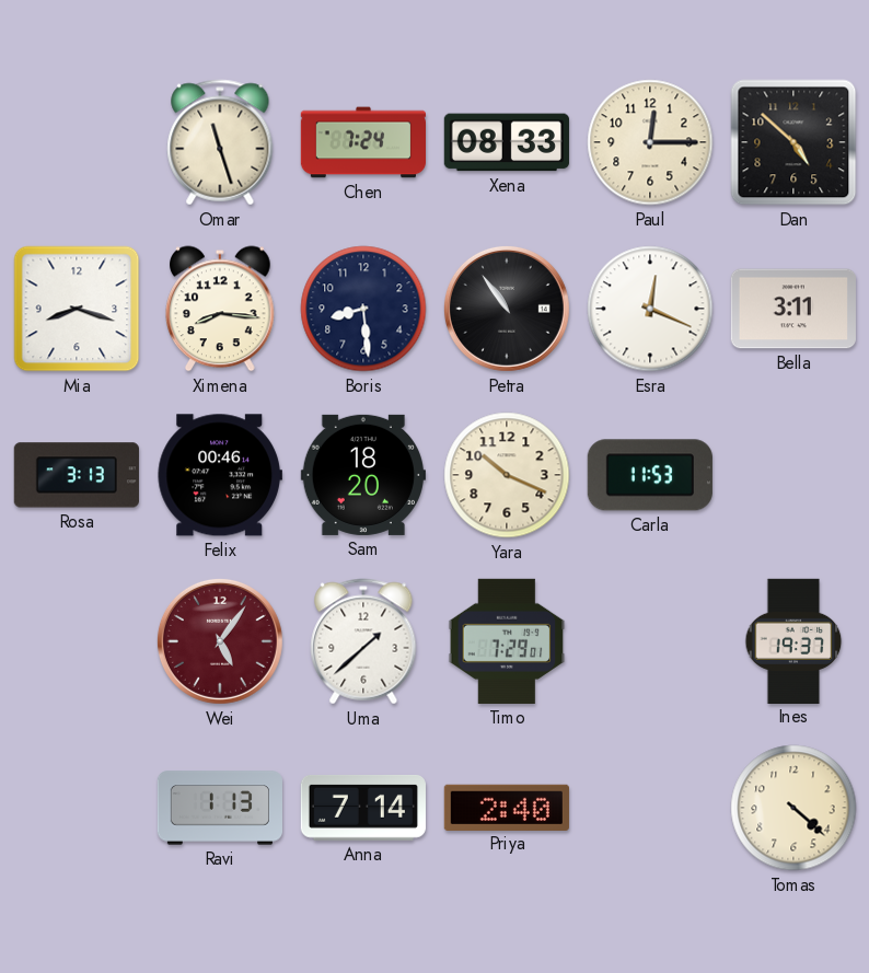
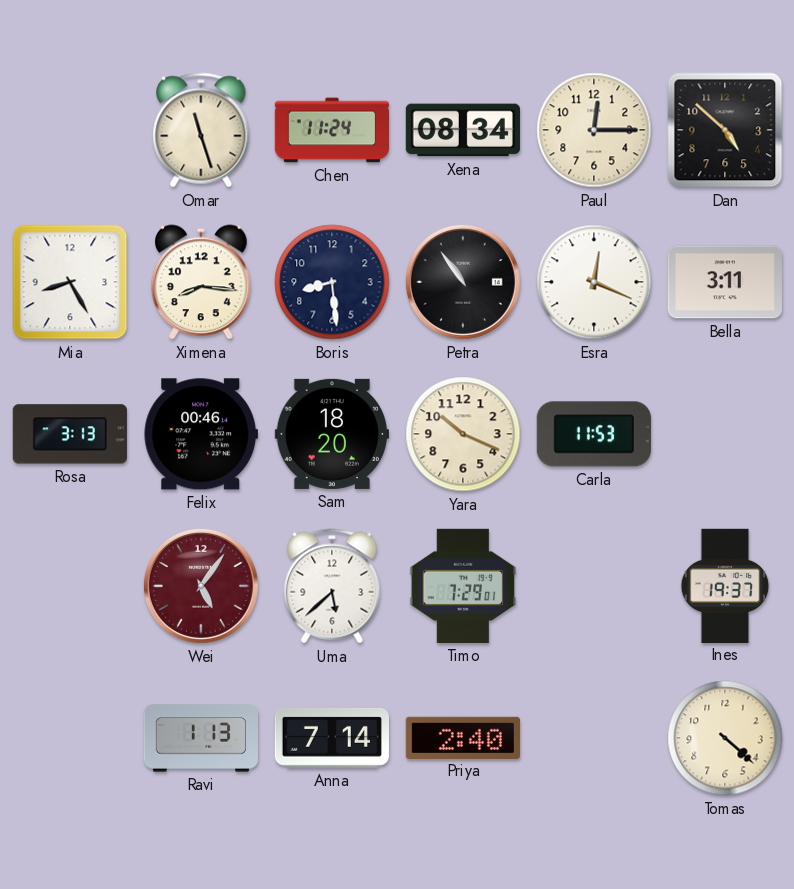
Chen: 7:24 -> 11:24
Xena: 08:33 -> 08:34
Mia: 8:18 -> 8:25
Uma: 1:38 -> 5:38
